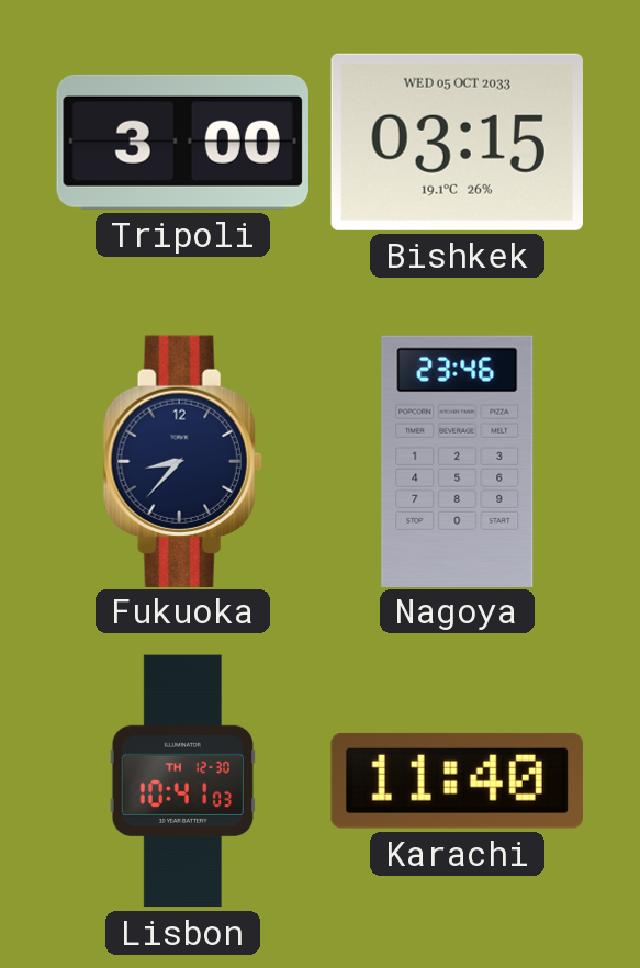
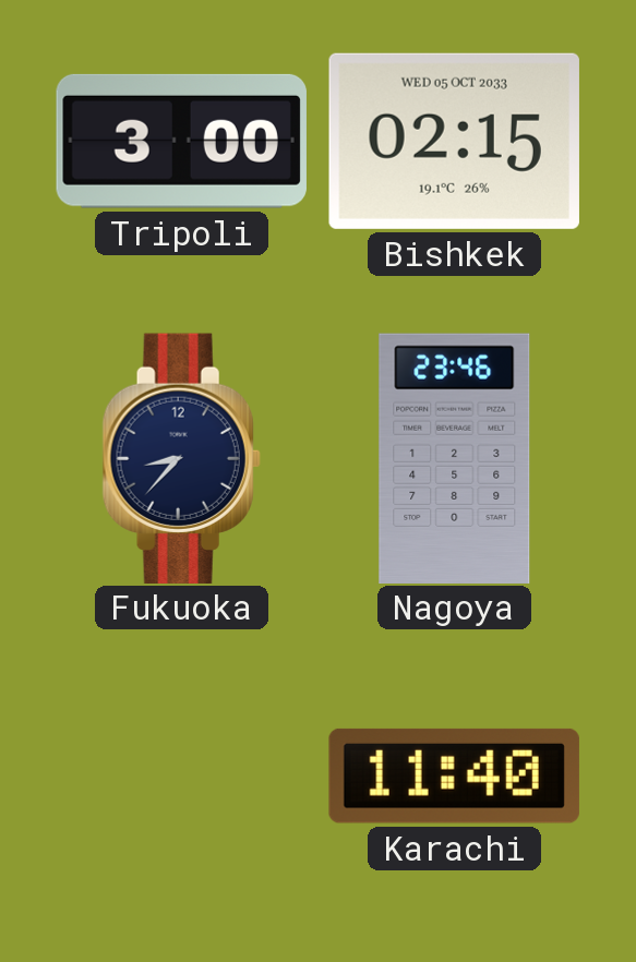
Bishkek: 03:15 -> 02:15
Lisbon: 10:41 -> none
